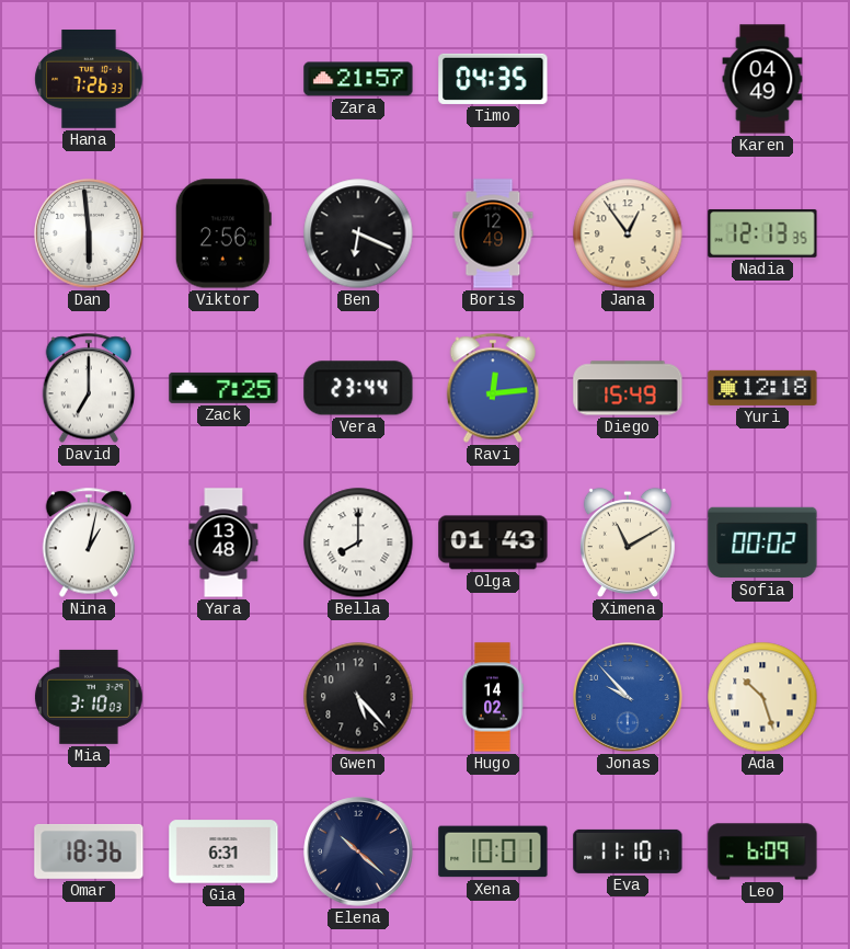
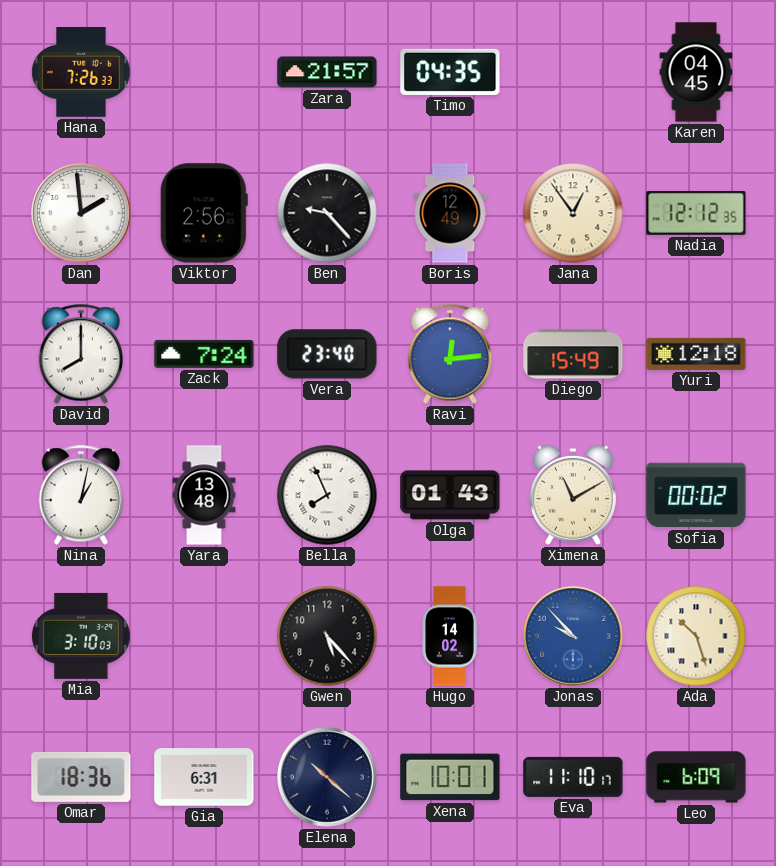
Karen: 04:49 -> 04:45
Dan: 5:59 -> 1:59
Ben: 6:19 -> 9:23
Nadia: 12:13 -> 12:12
David: 7:00 -> 8:00
Zack: 7:25 -> 7:24
Vera: 23:44 -> 23:40
Bella: 8:00 -> 7:56
